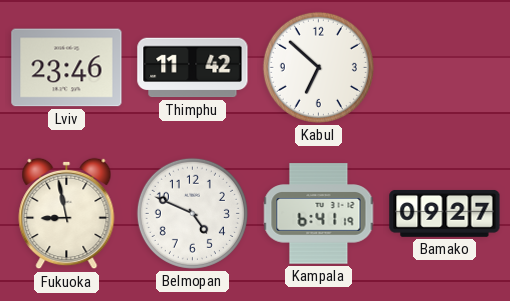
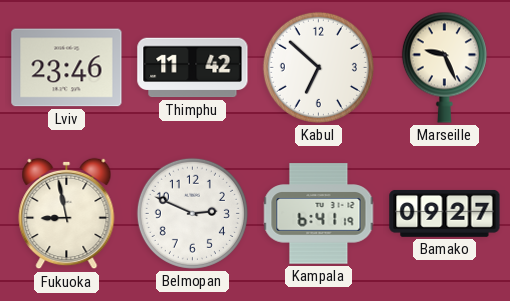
Marseille: none -> 9:26
Belmopan: 4:49 -> 2:49
